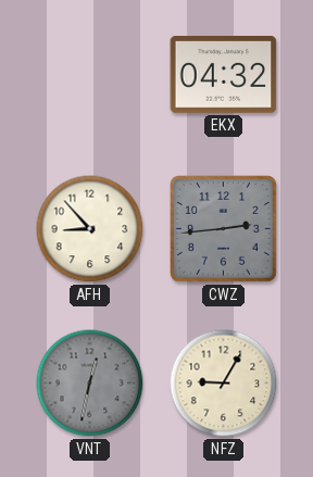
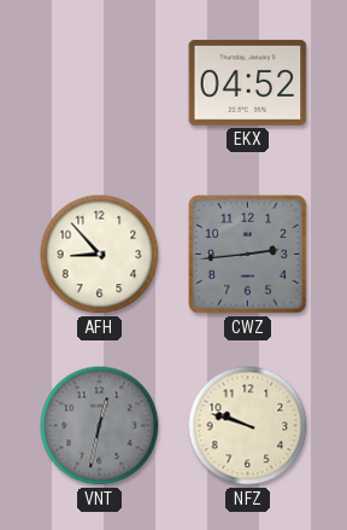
EKX: 04:32 -> 04:52
NFZ: 9:05 -> 9:48
